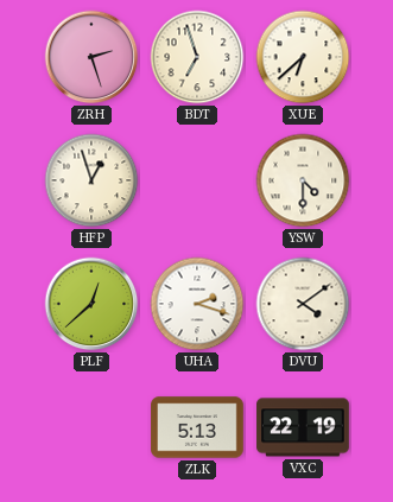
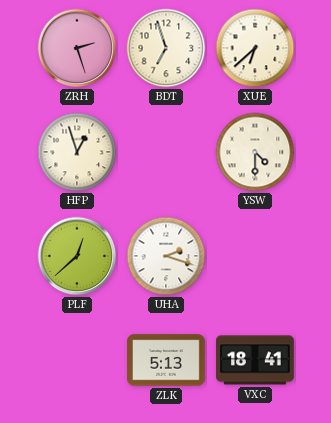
DVU: 4:09 -> none
VXC: 22:19 -> 18:41
